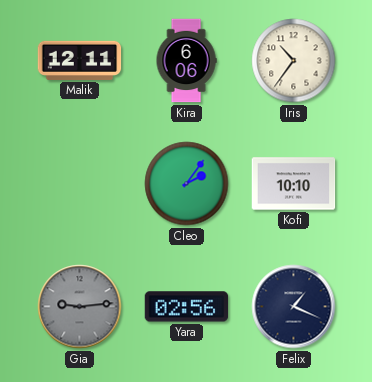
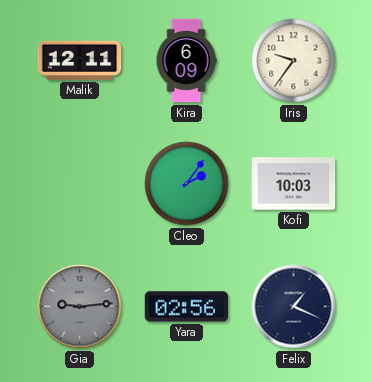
Kira: 6:06 -> 6:09
Iris: 10:36 -> 9:36
Kofi: 10:10 -> 10:03
